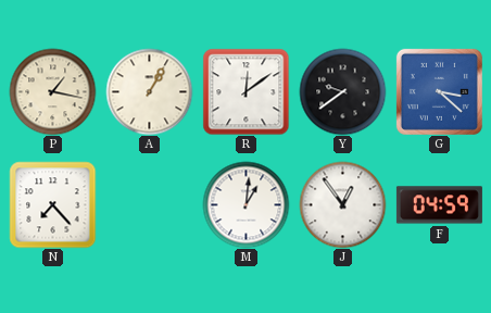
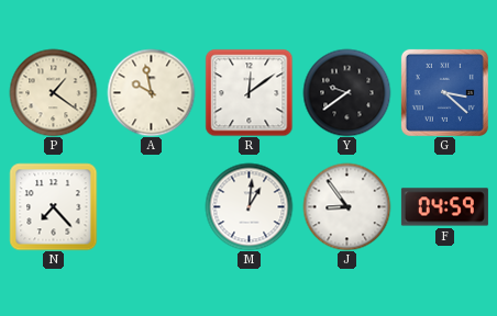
P: 1:17 -> 1:21
A: 1:05 -> 9:58
J: 12:54 -> 8:54
